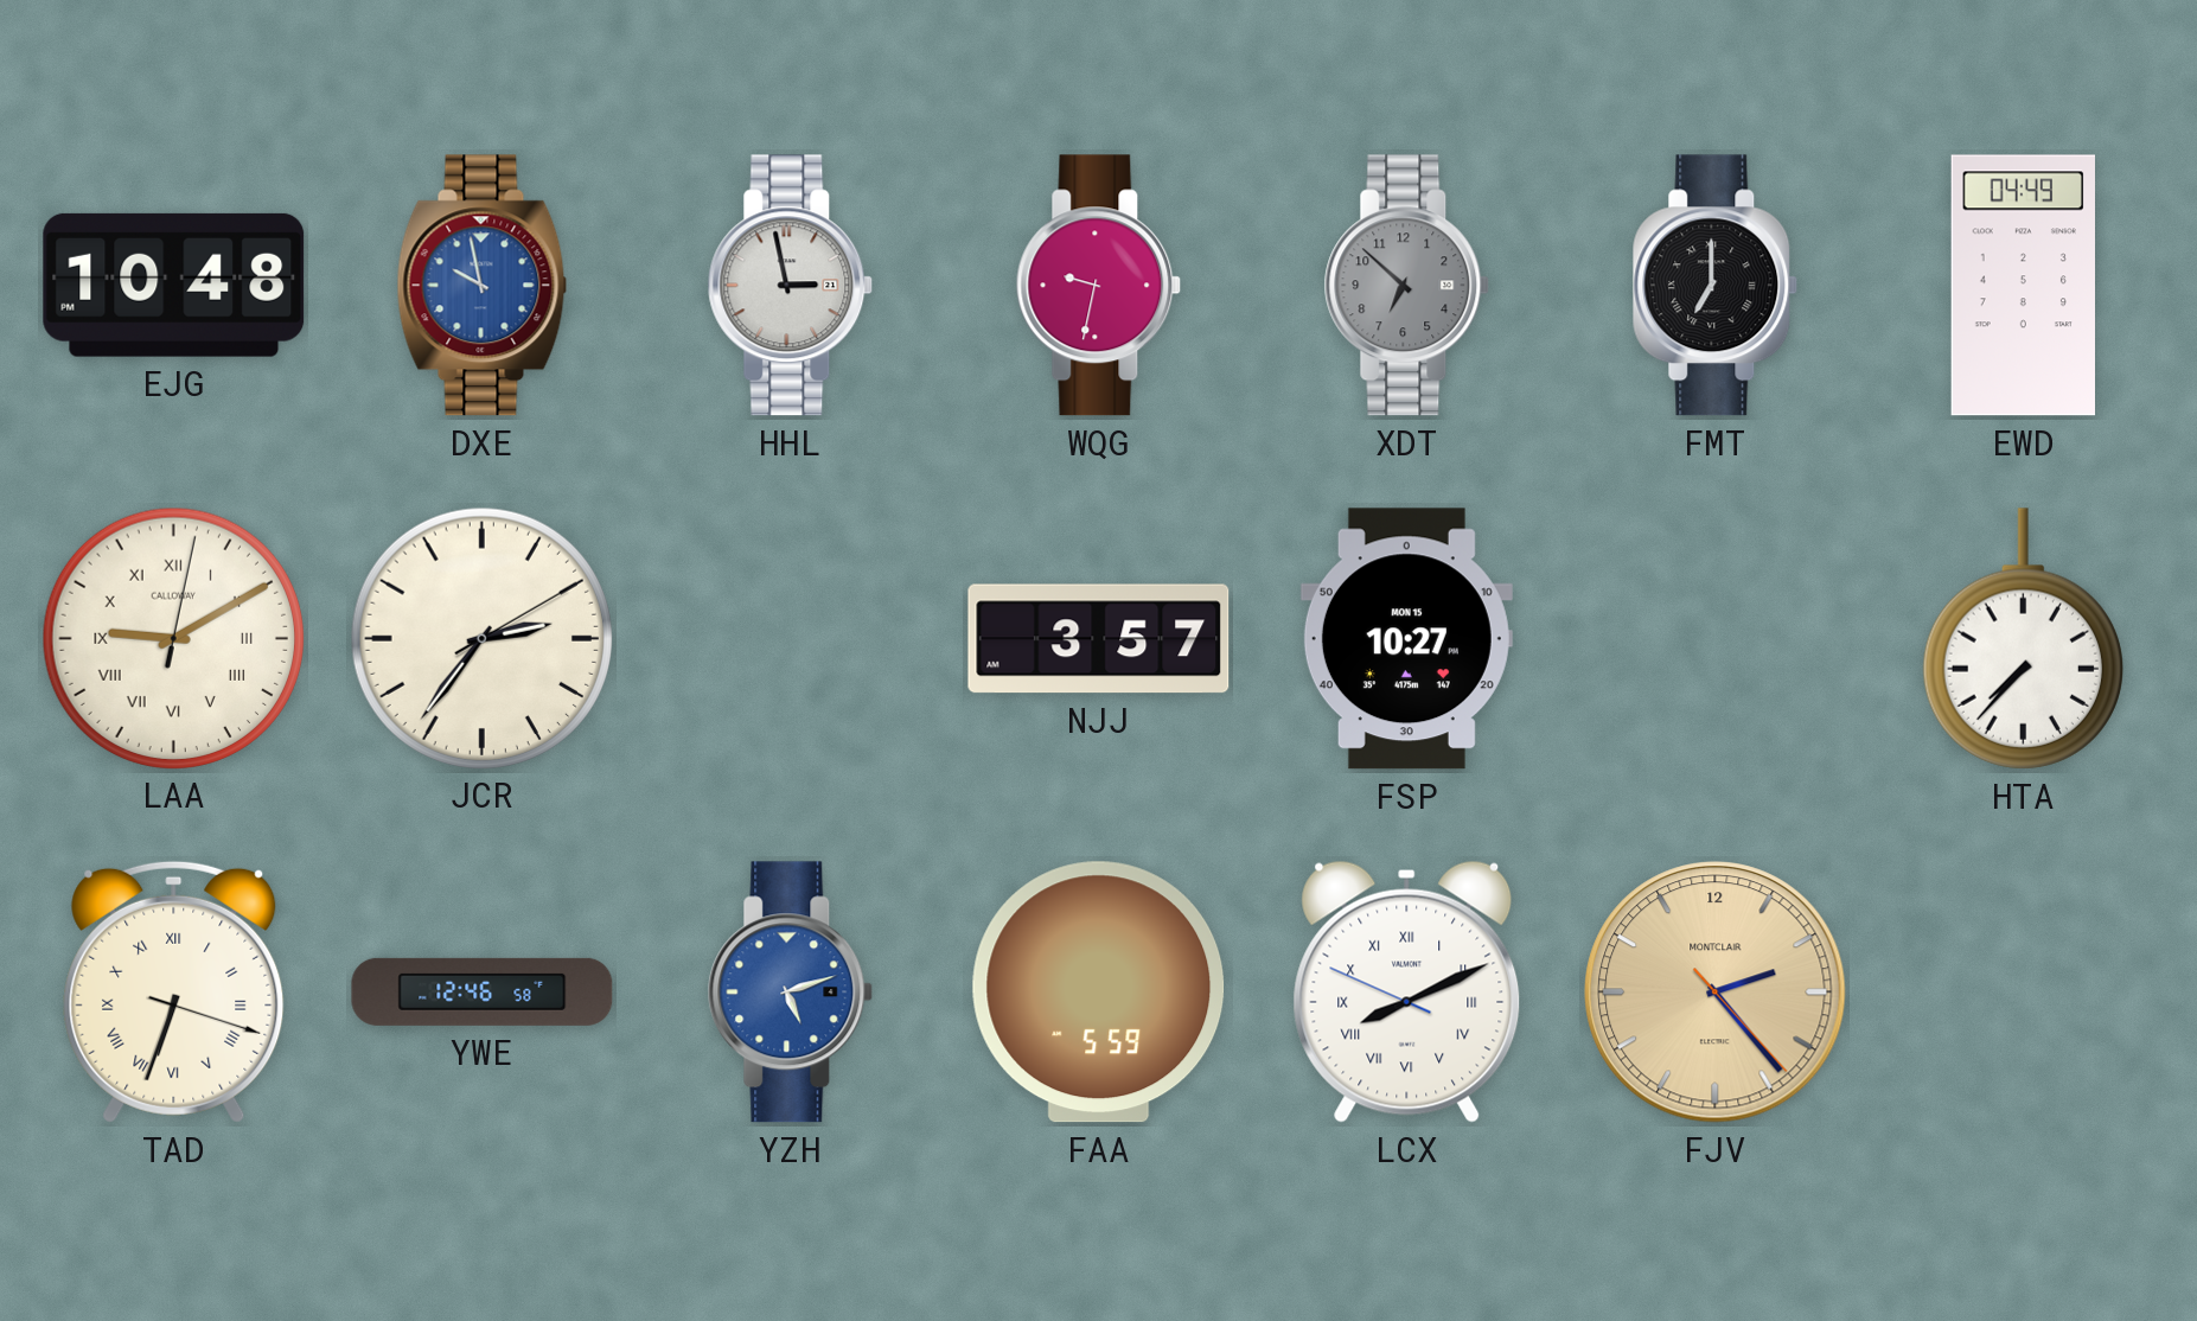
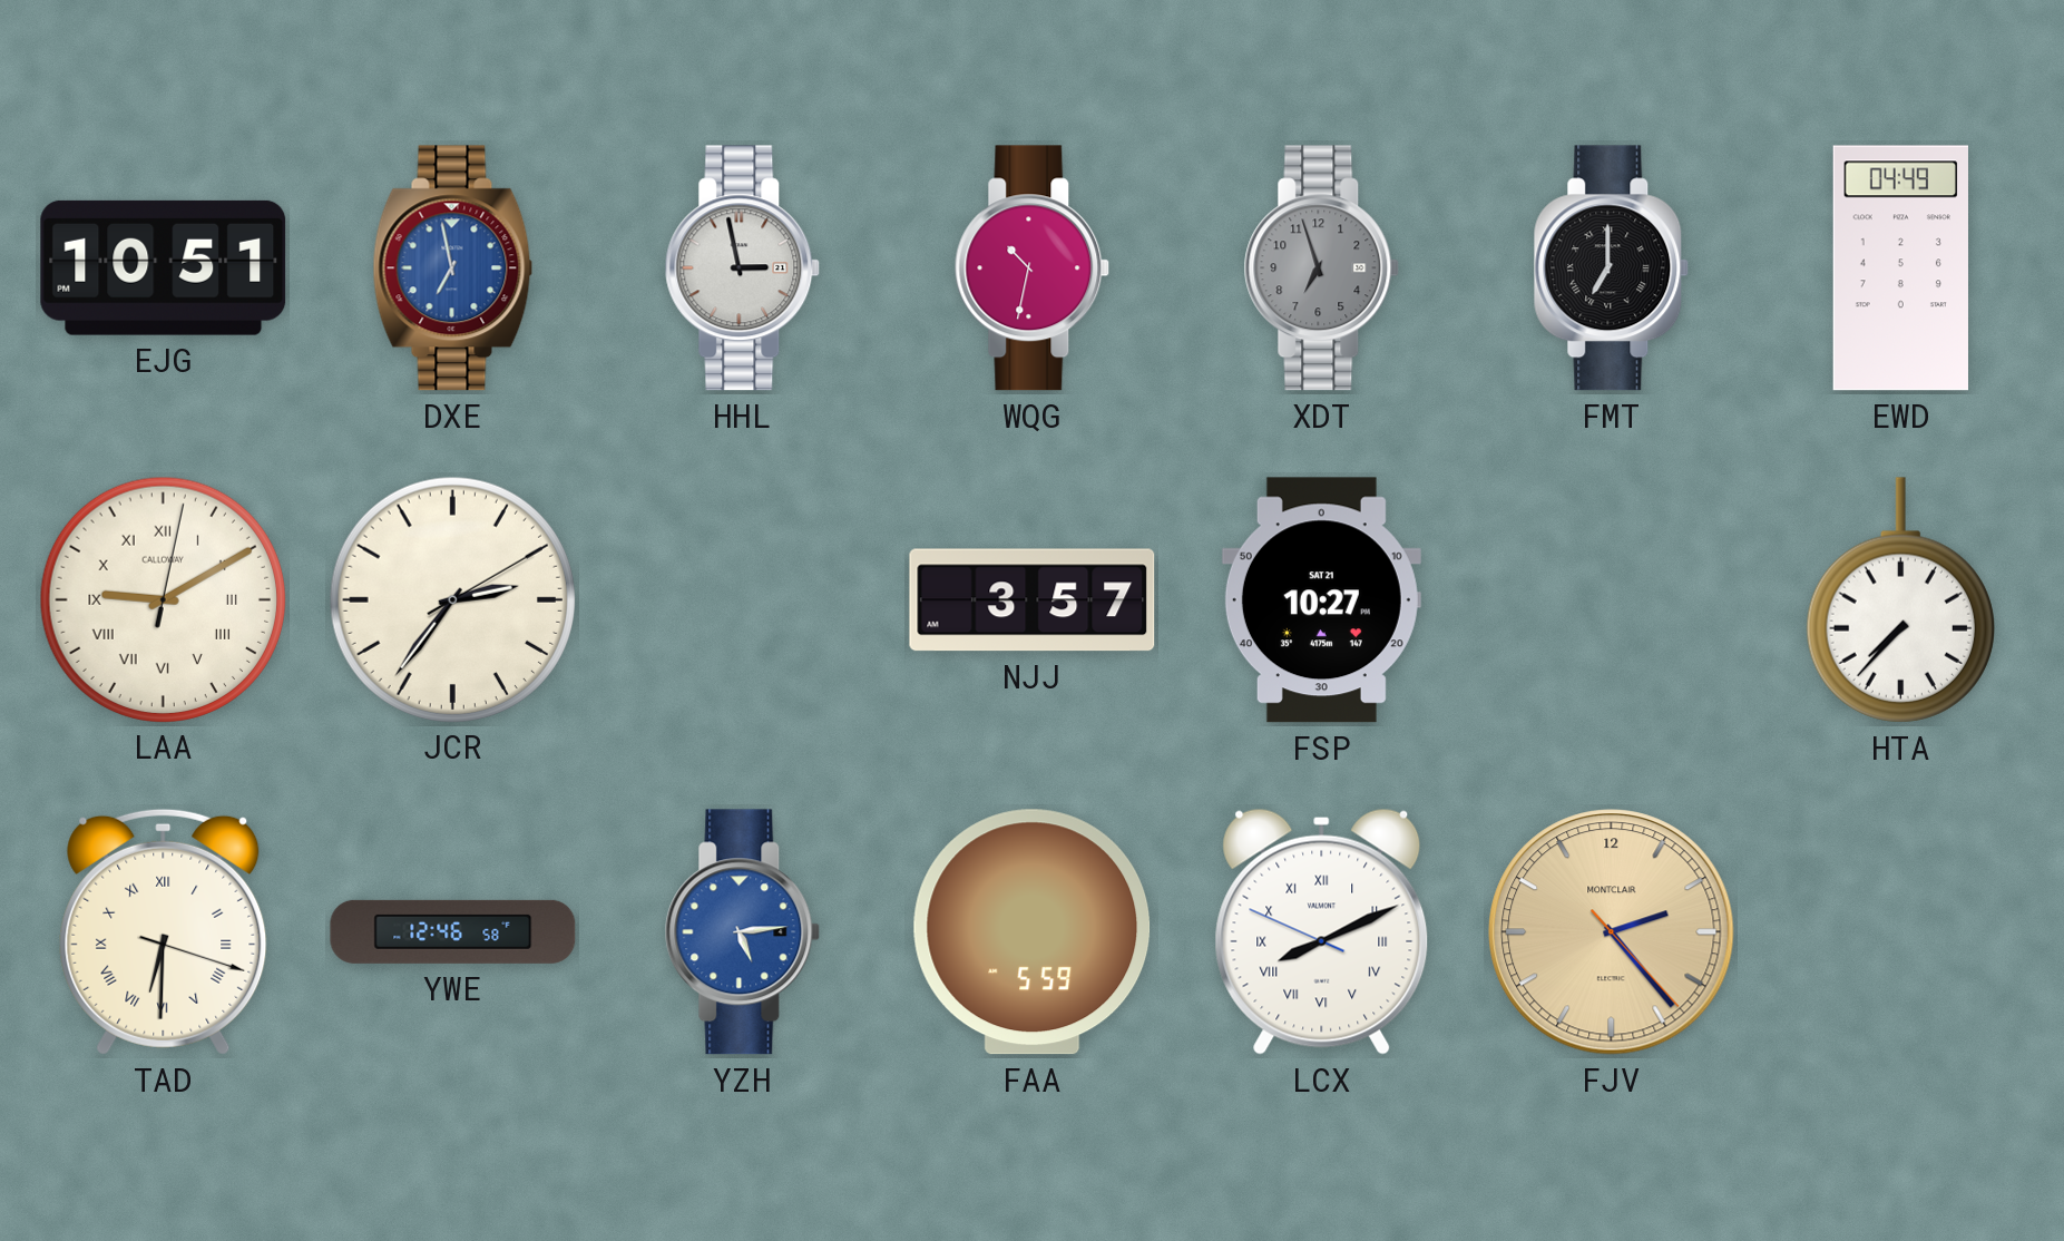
EJG: 10:48 -> 10:51
DXE: 9:58 -> 6:58
WQG: 9:32 -> 10:32
XDT: 6:52 -> 6:57
FSP date: MON 15 -> SAT 21
TAD: 6:33 -> 6:30
YZH: 5:12 -> 5:14
